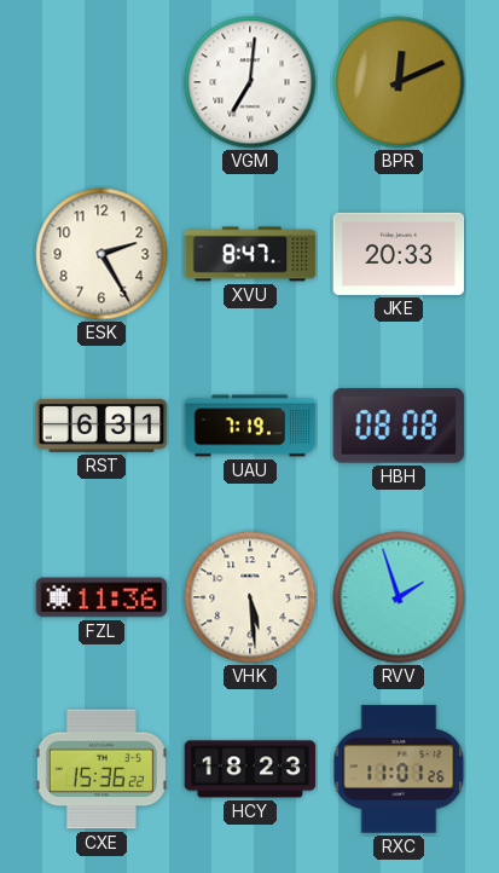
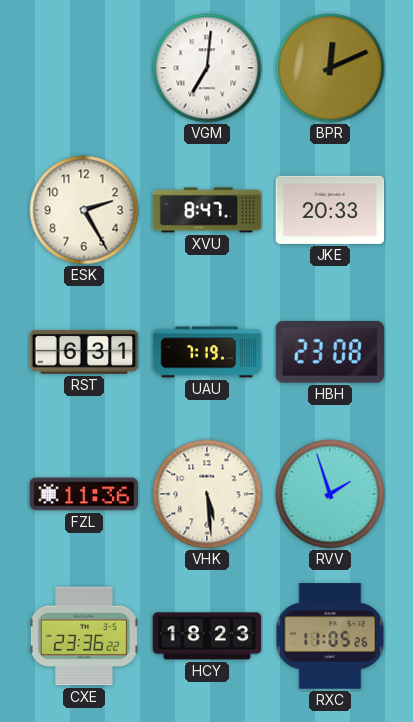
HBH: 08:08 -> 23:08
CXE: 15:36 -> 23:36
RXC: 11:01 -> 11:05
